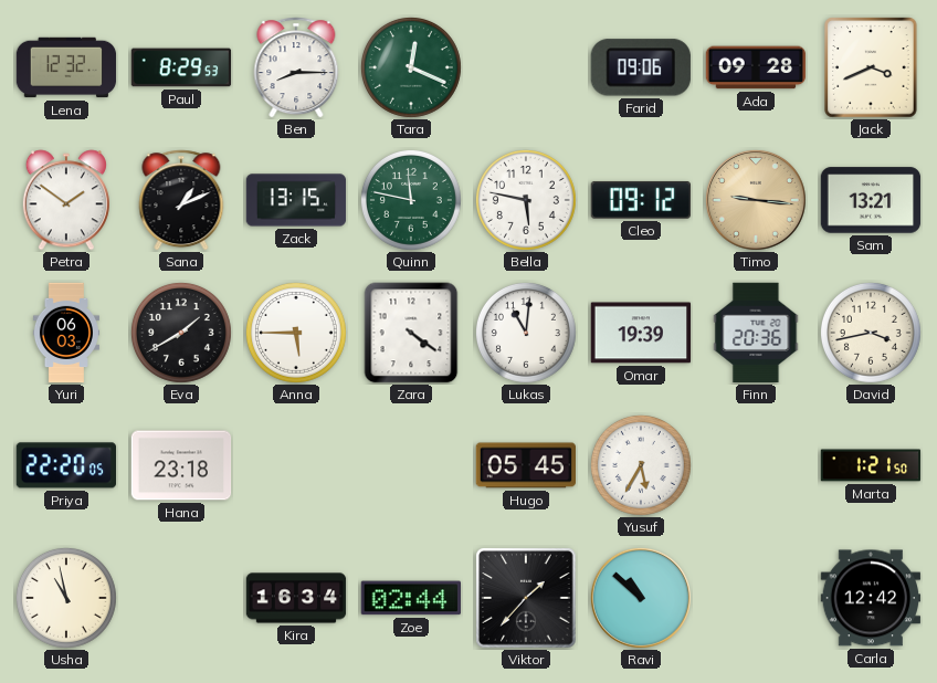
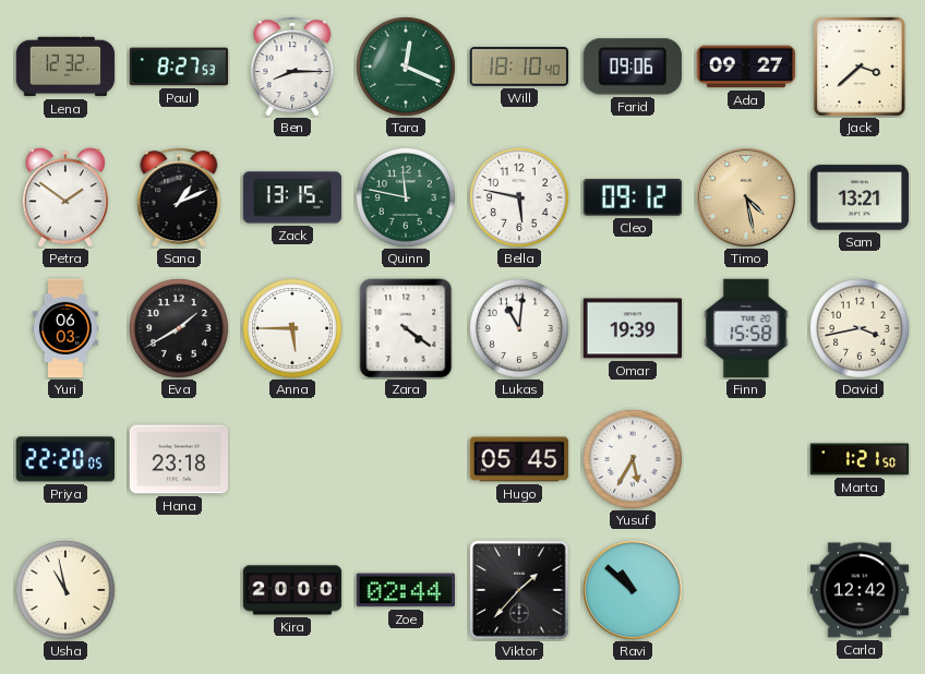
Paul: 8:29 -> 8:27
Will: none -> 18:10
Ada: 09:28 -> 09:27
Jack: 3:41 -> 3:38
Timo: 9:16 -> 4:28
Finn: 20:36 -> 15:58
Kira: 16:34 -> 20:00
